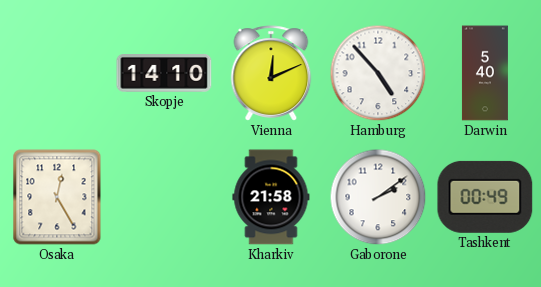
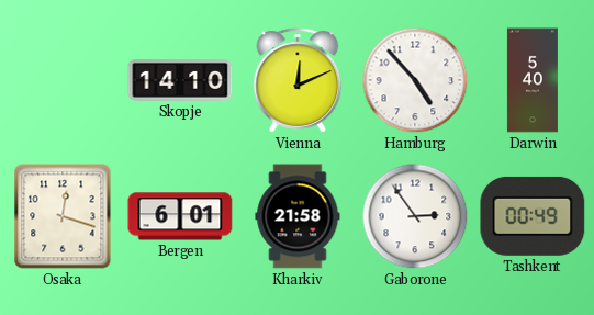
Osaka: 12:25 -> 12:18
Bergen: none -> 6:01
Gaborone: 2:09 -> 2:54
